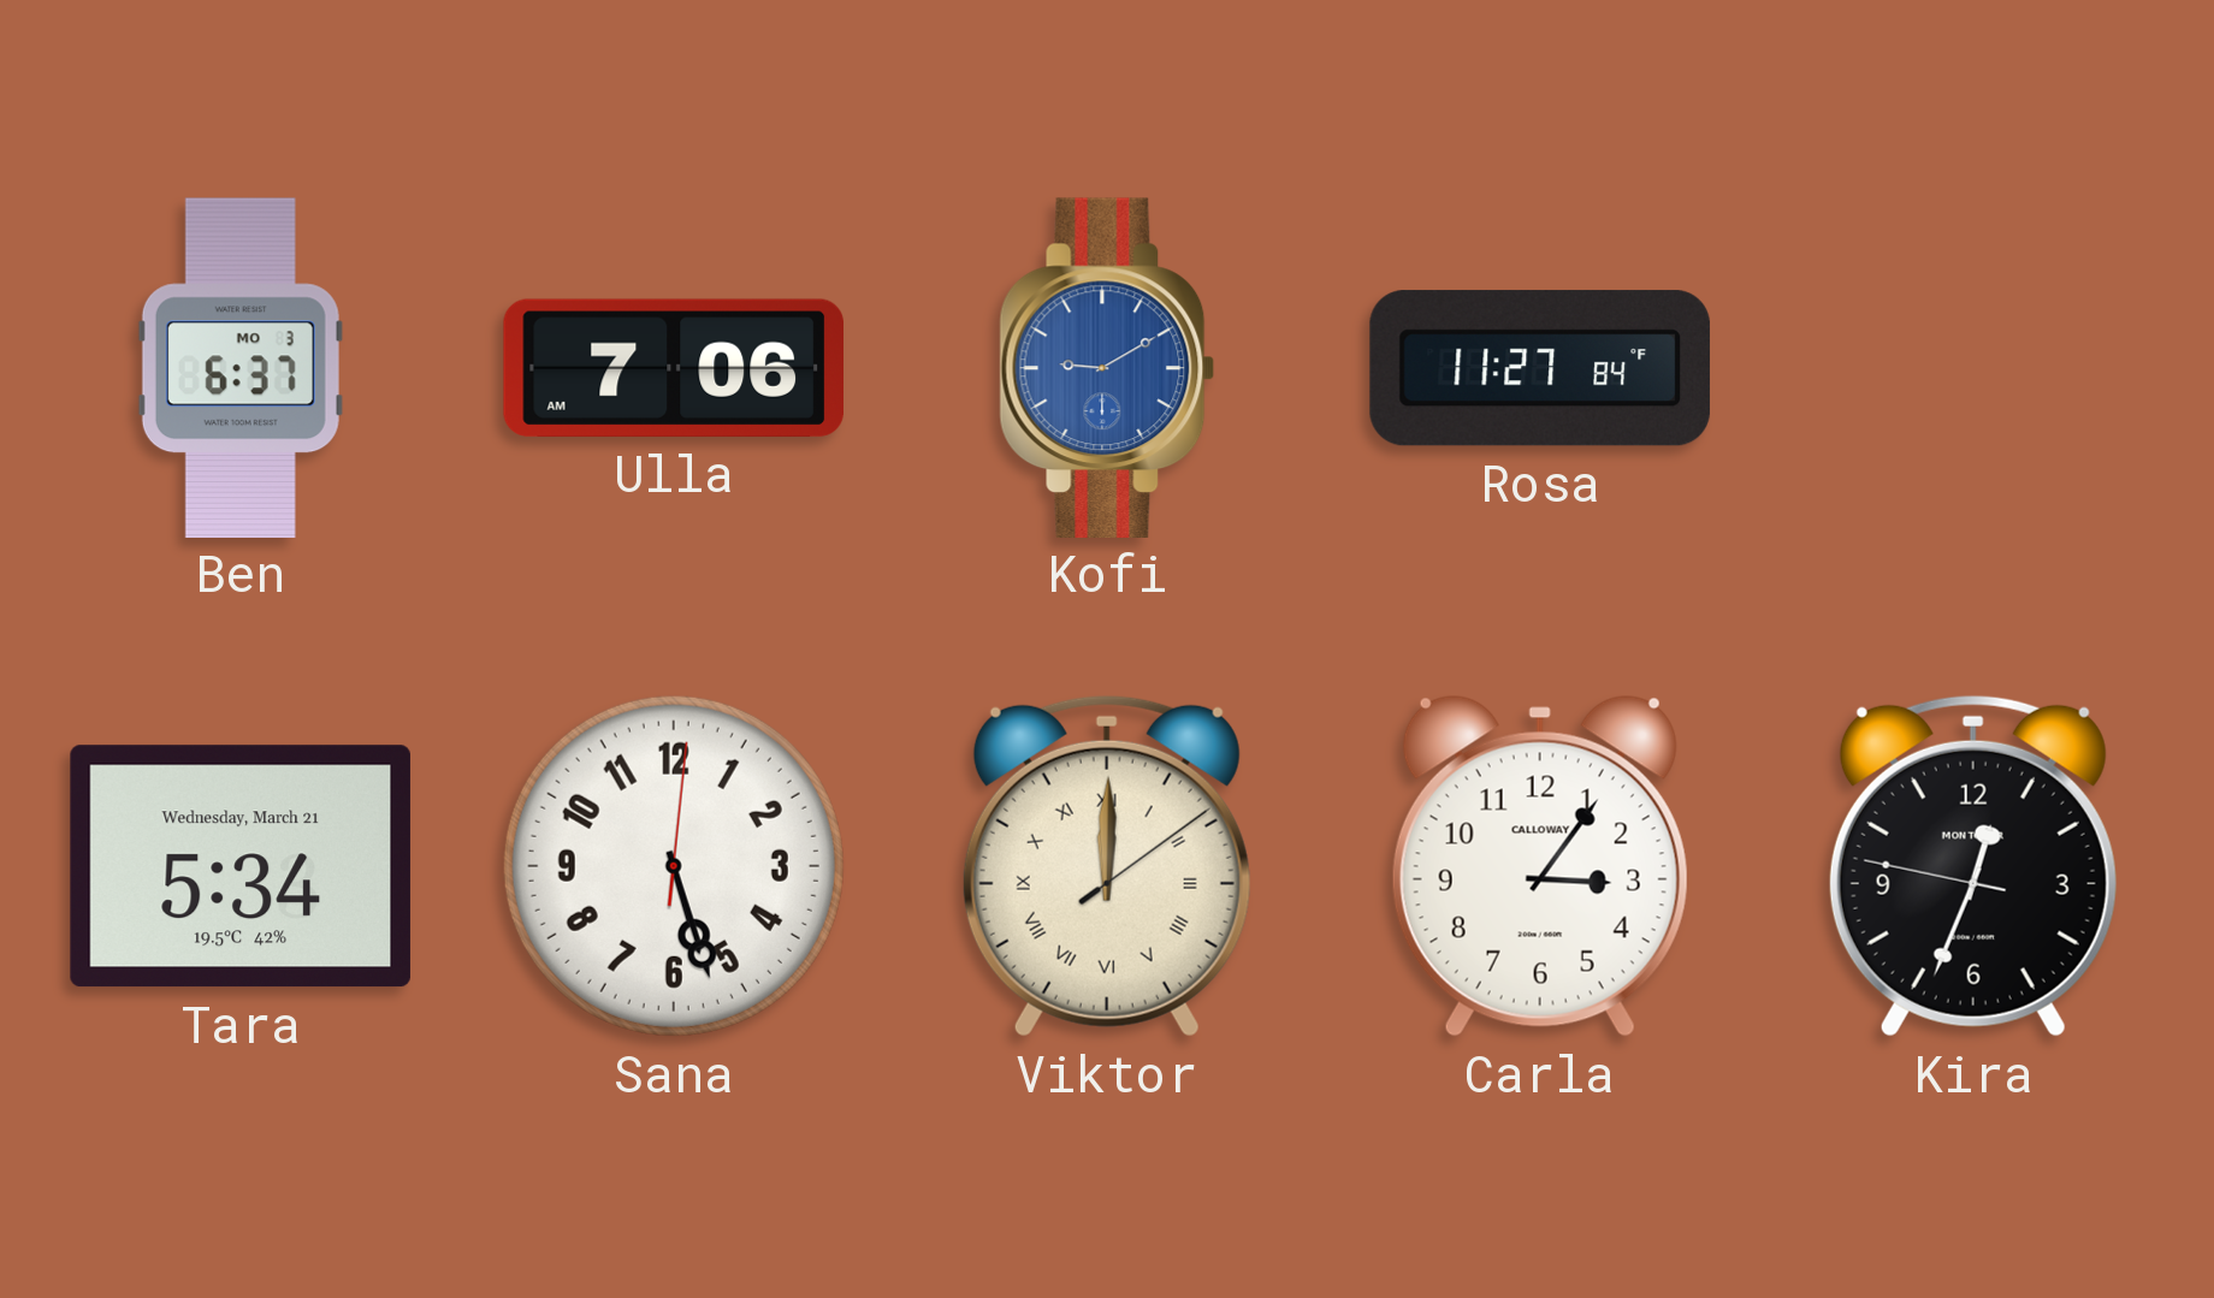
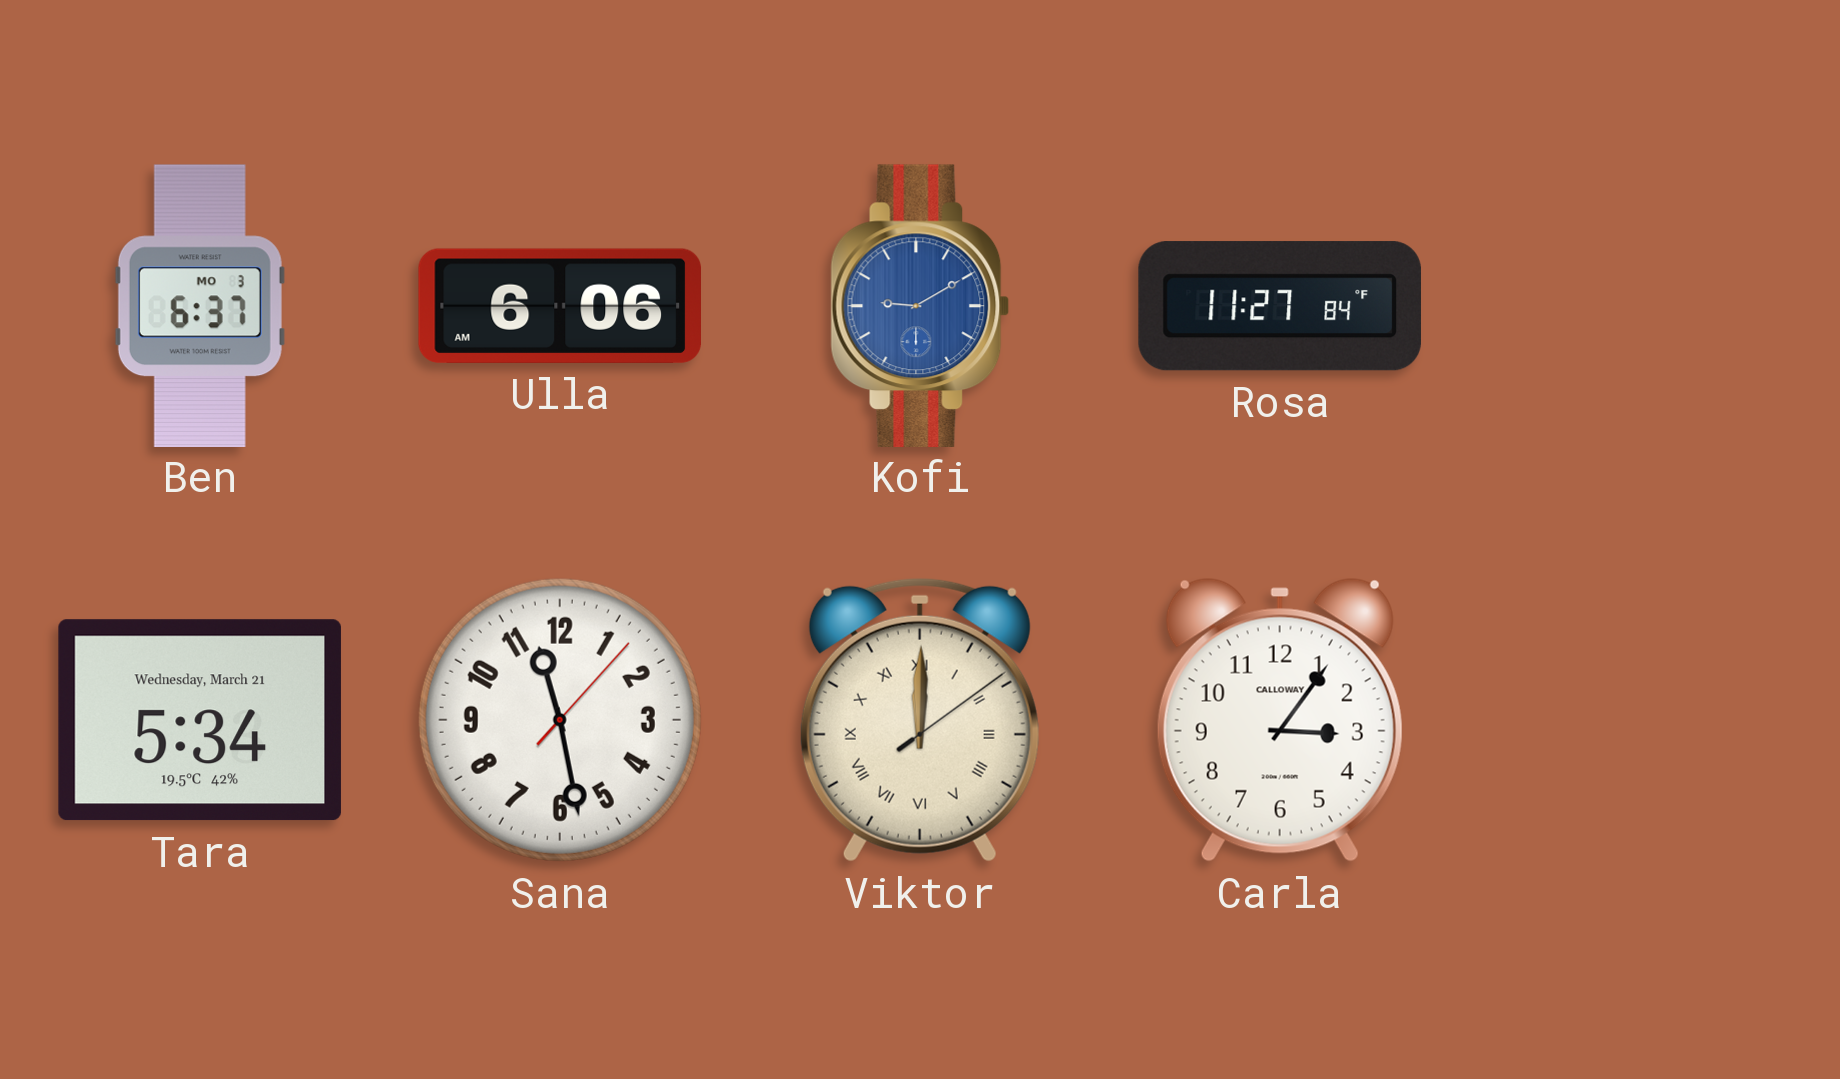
Ulla: 7:06 -> 6:06
Sana: 5:27 -> 11:28
Kira: 12:33 -> none
